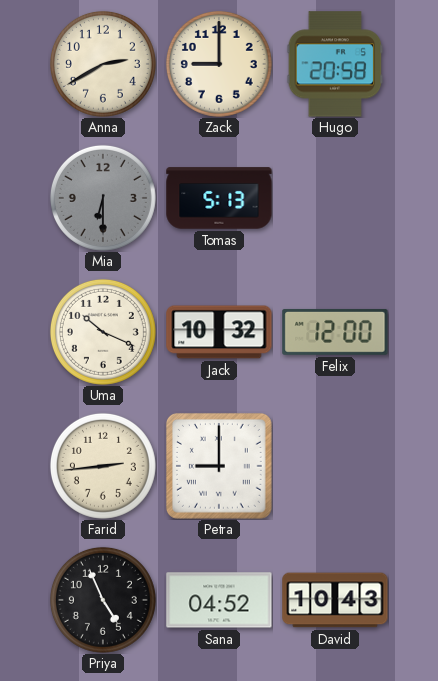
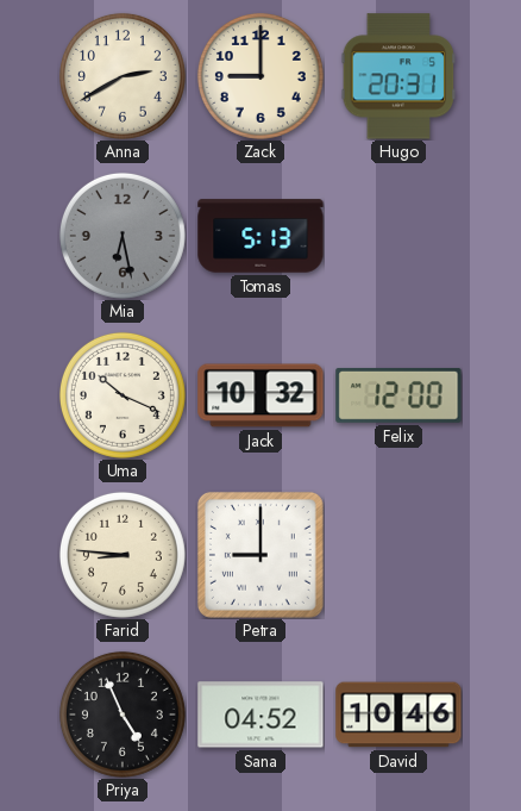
Hugo: 20:58 -> 20:31
Mia: 6:30 -> 6:28
Farid: 2:44 -> 8:46
David: 10:43 -> 10:46
